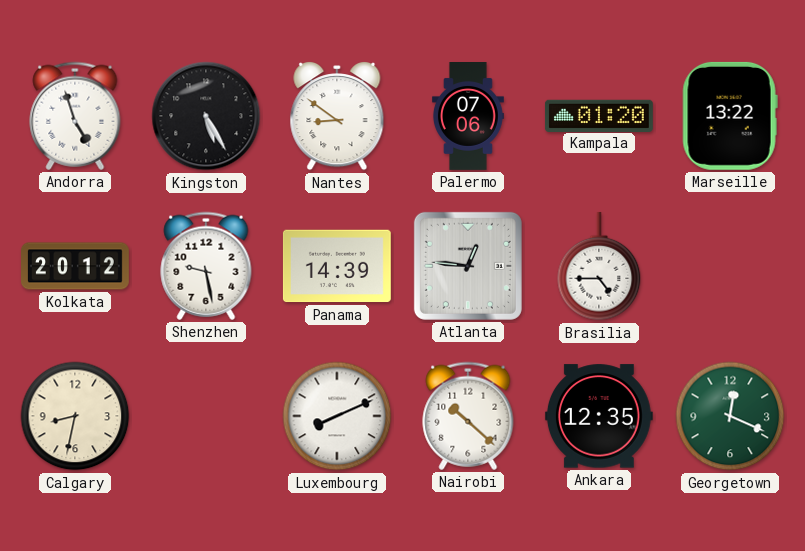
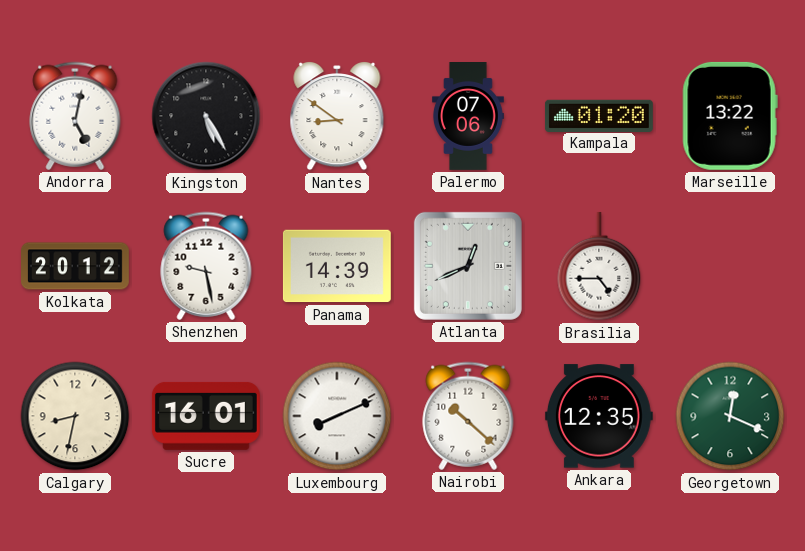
Andorra: 4:57 -> 5:02
Atlanta: 12:46 -> 12:41
Sucre: none -> 16:01
